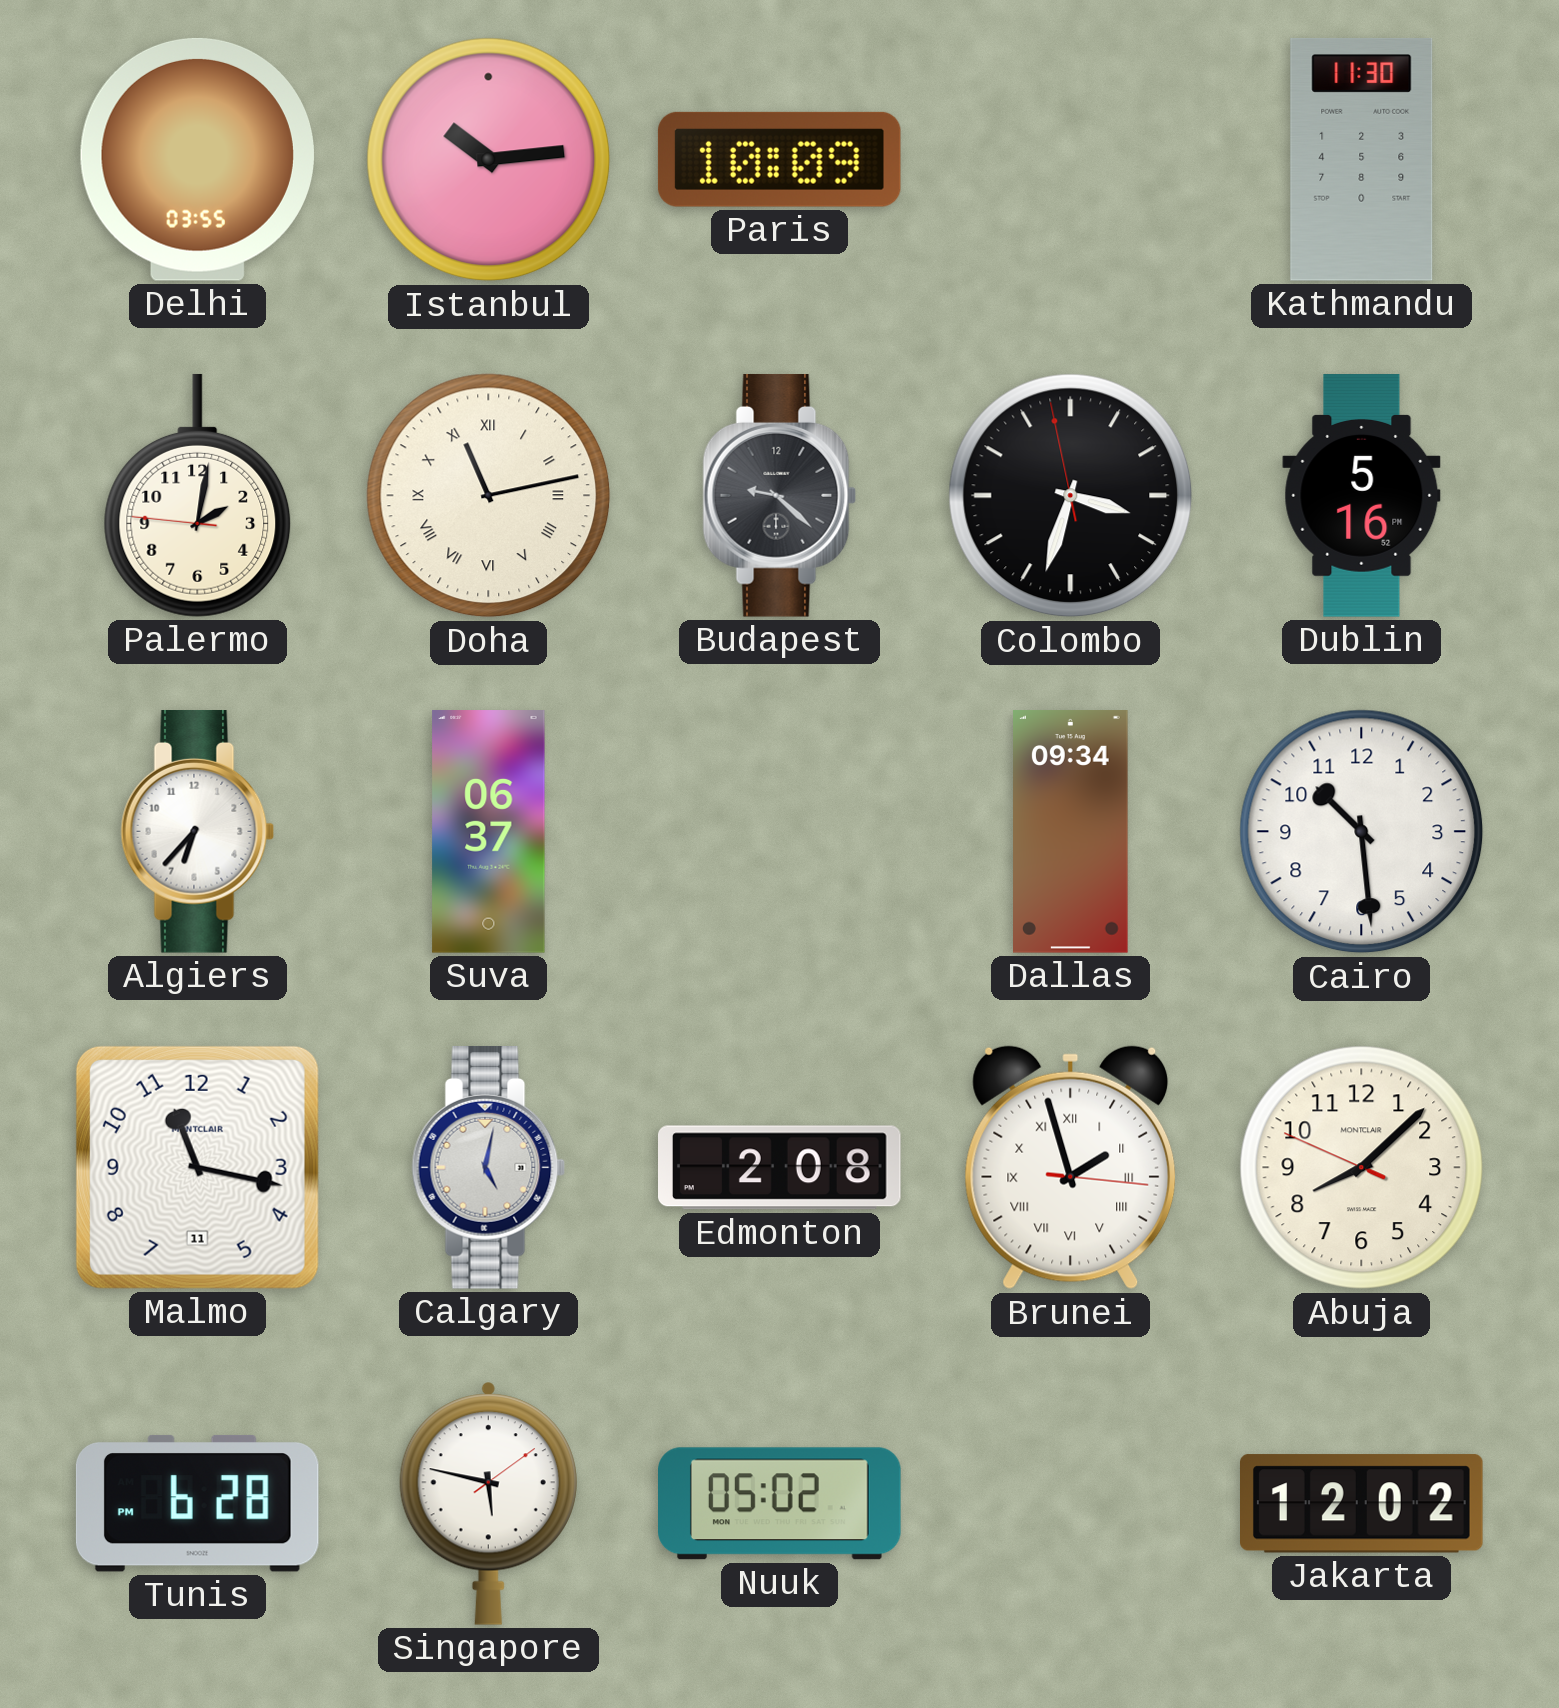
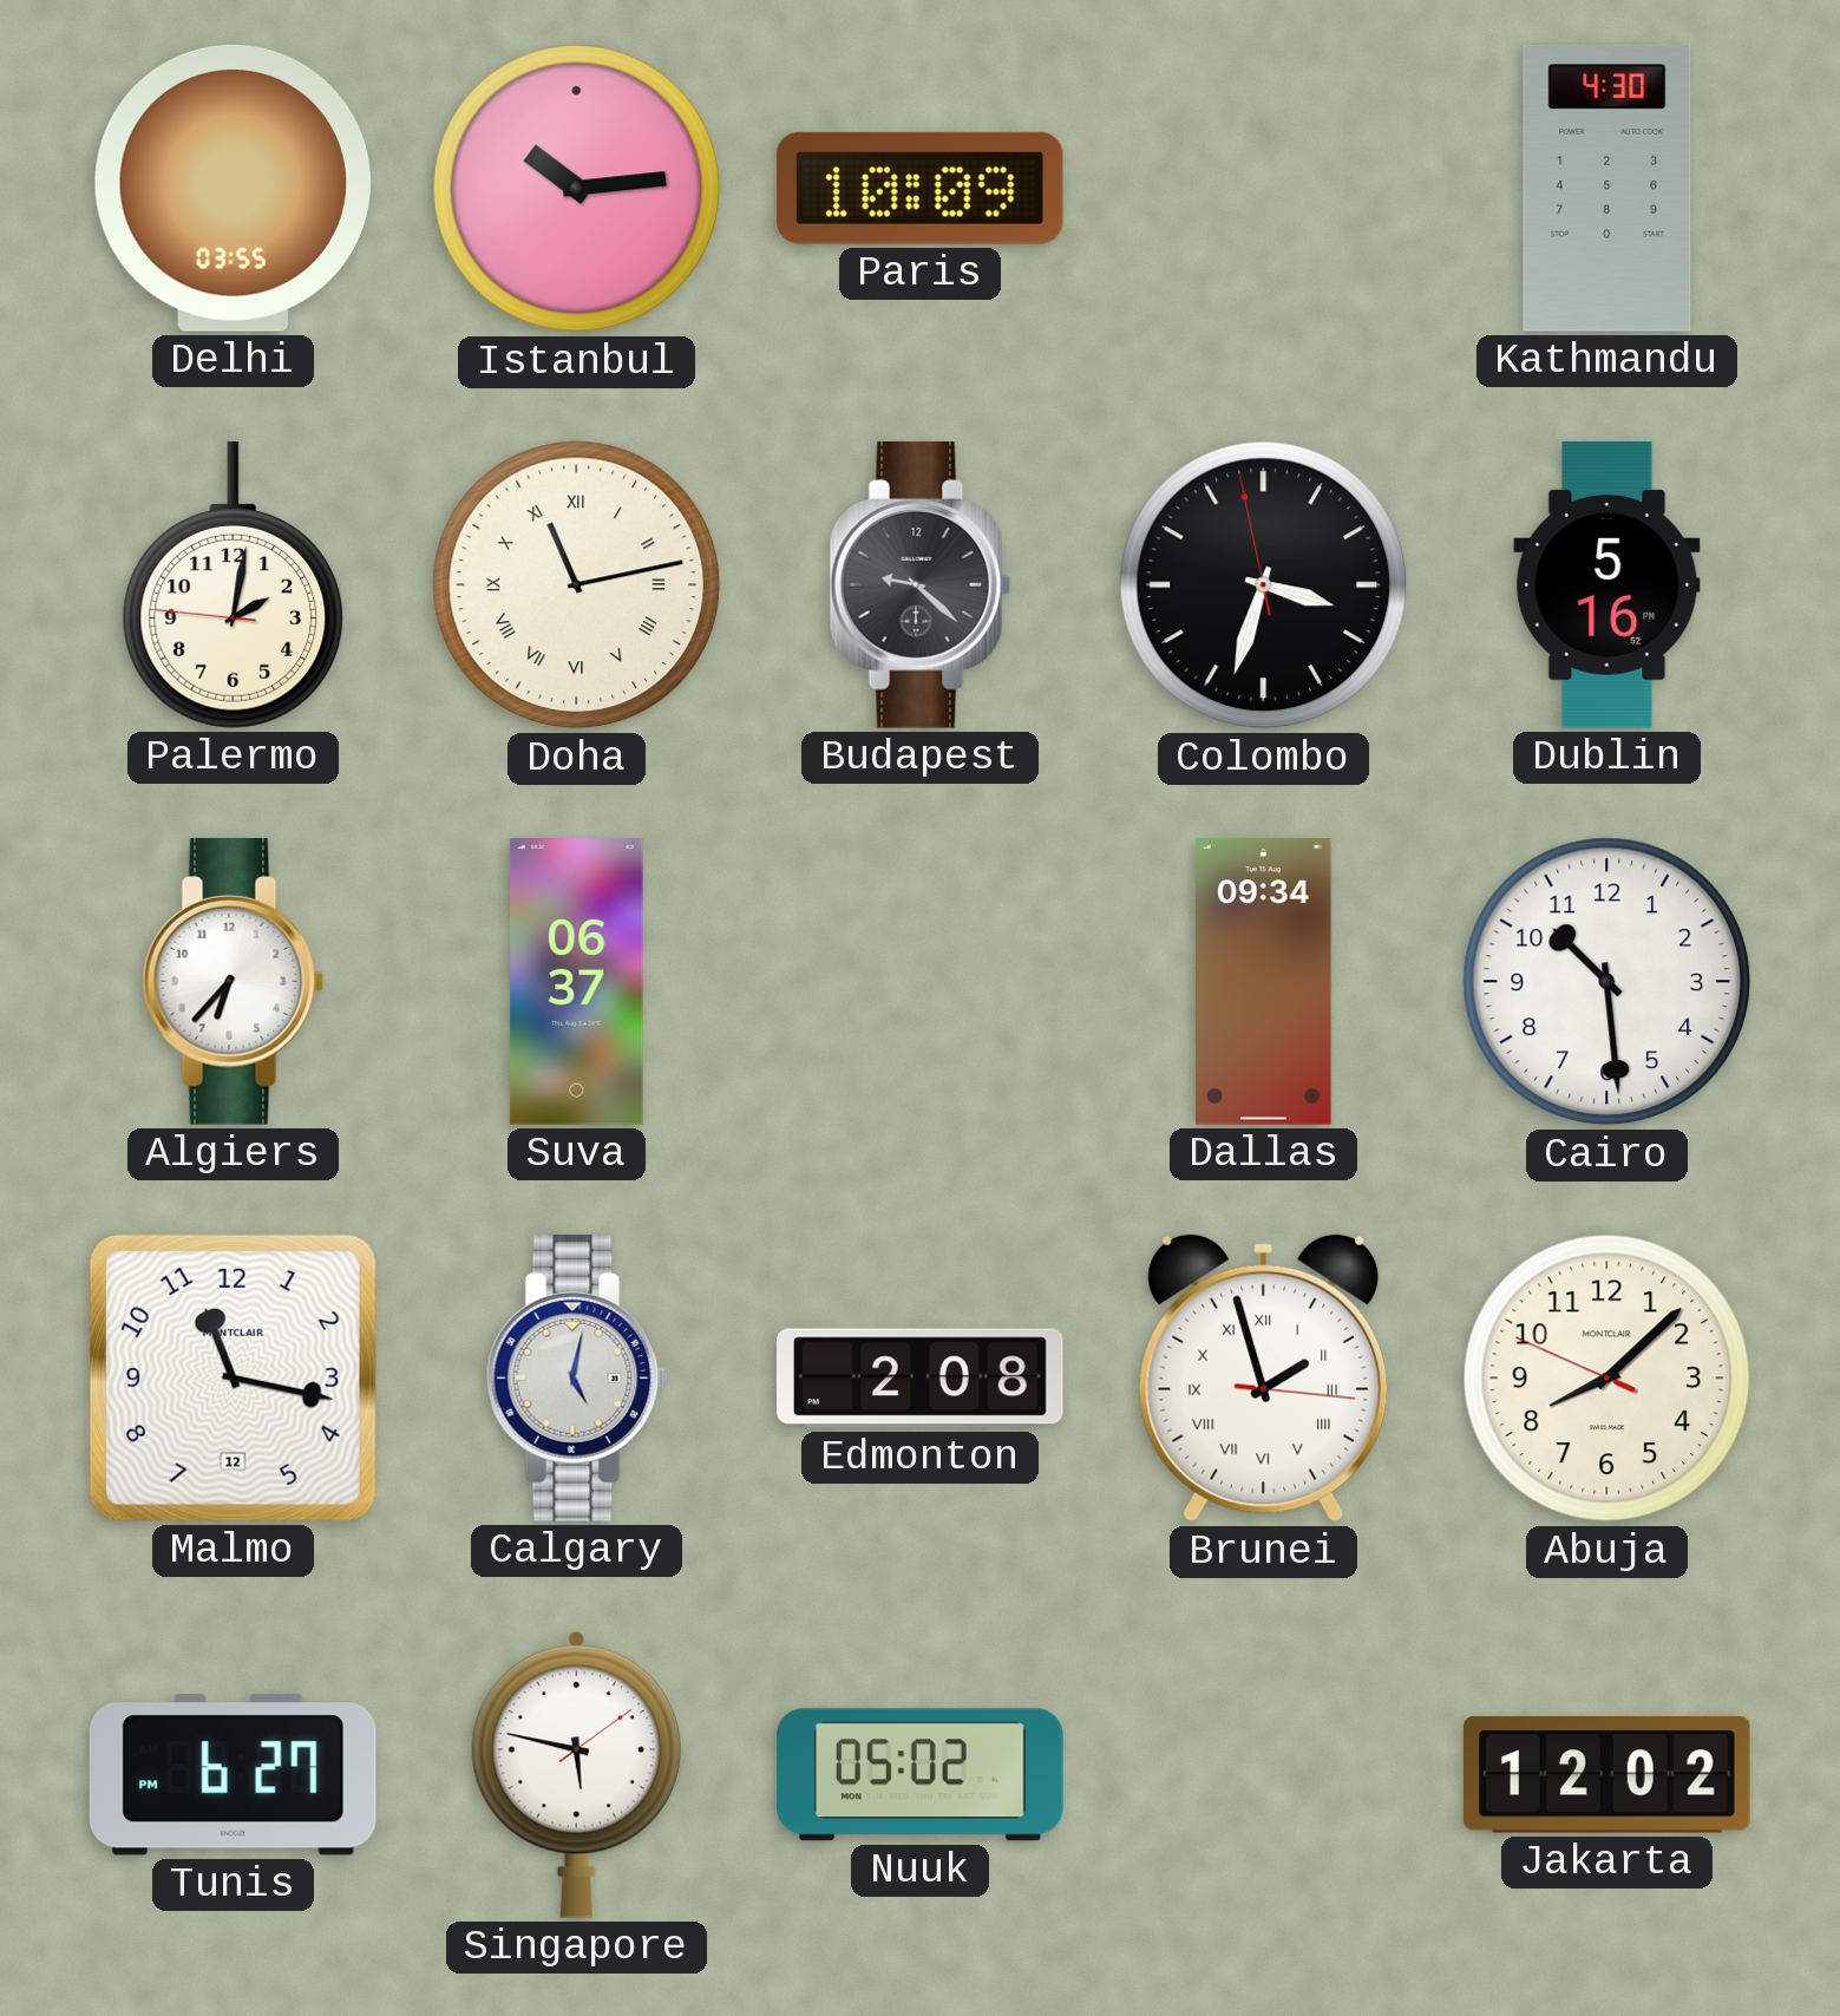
Kathmandu: 11:30 -> 4:30
Malmo date: 11 -> 12
Tunis: 6:28 -> 6:27
